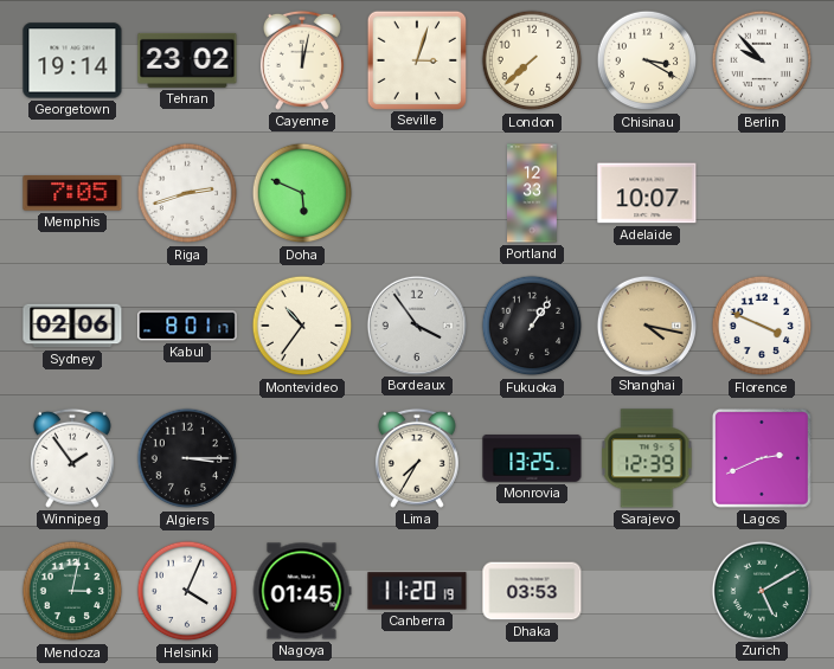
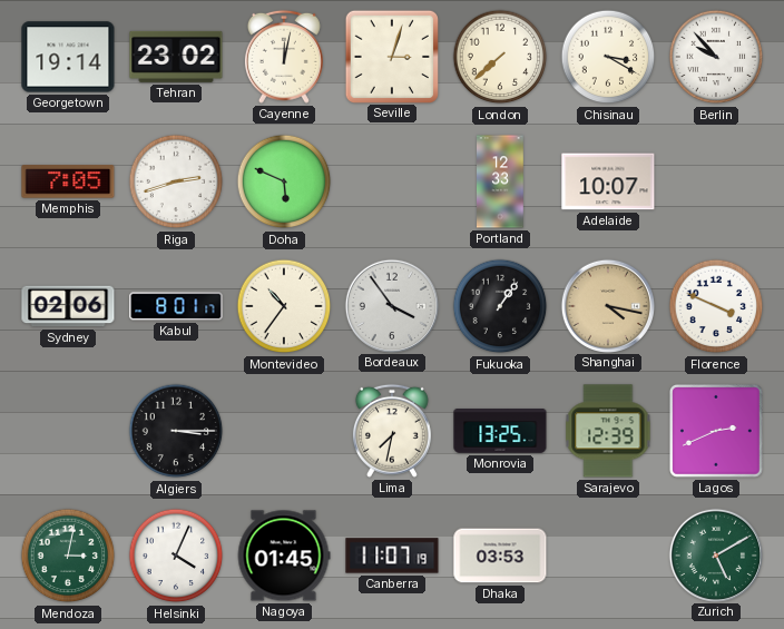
Winnipeg: 1:54 -> none
Lima: 7:35 -> 7:32
Canberra: 11:20 -> 11:07
